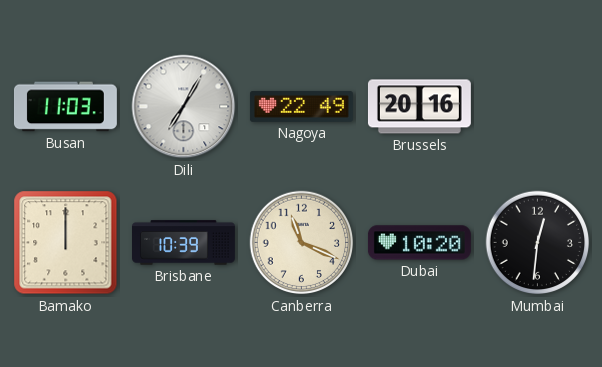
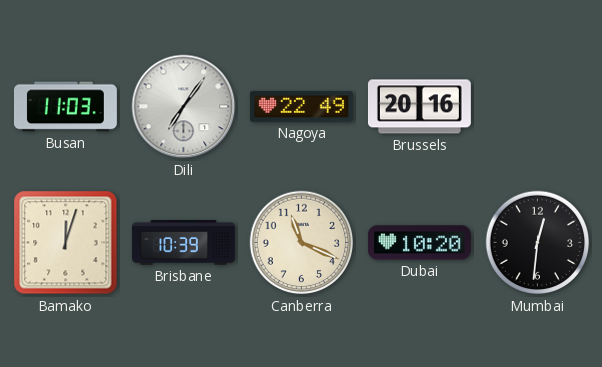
Dili: 7:05 -> 7:06
Bamako: 12:00 -> 12:03
